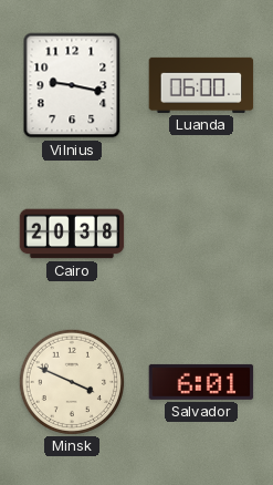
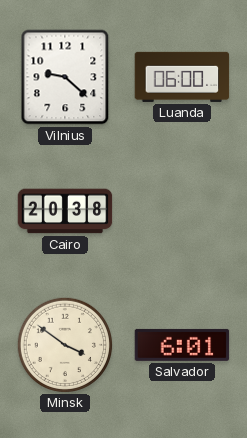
Vilnius: 9:17 -> 9:22
Minsk: 3:49 -> 3:51
